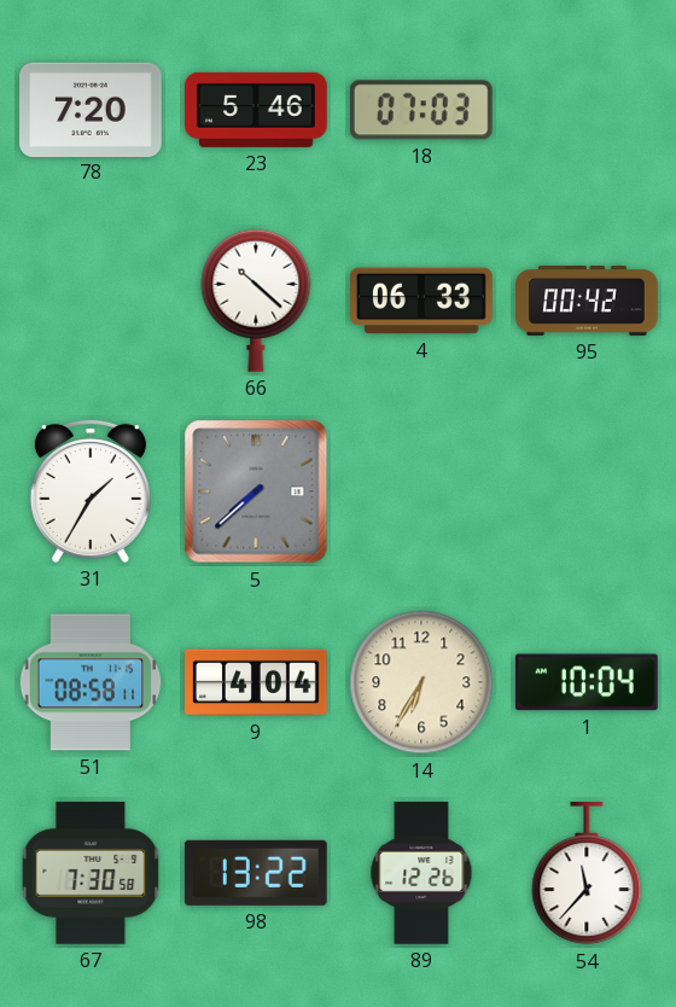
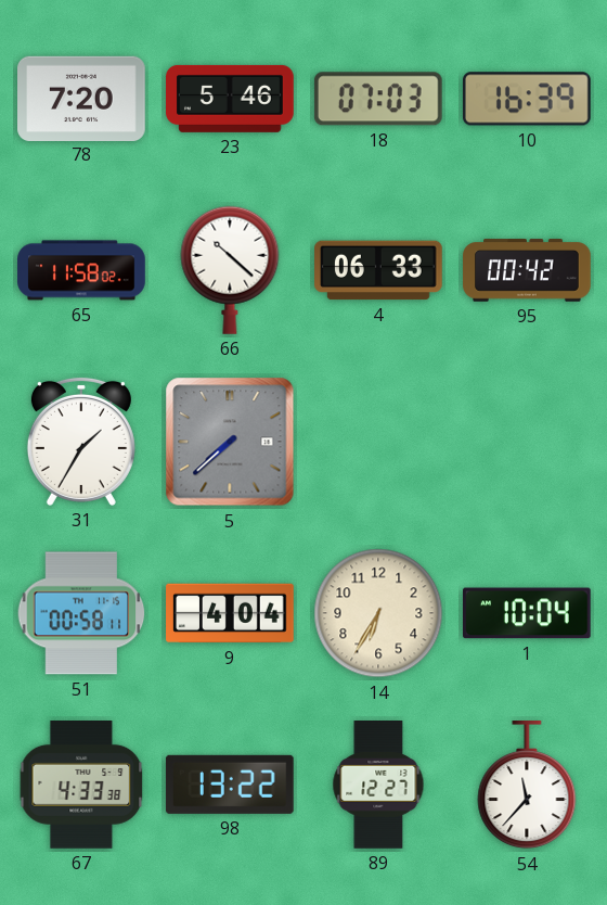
10: none -> 16:39
65: none -> 11:58
51: 08:58 -> 00:58
67: 7:30 -> 4:33
89: 12:26 -> 12:27
